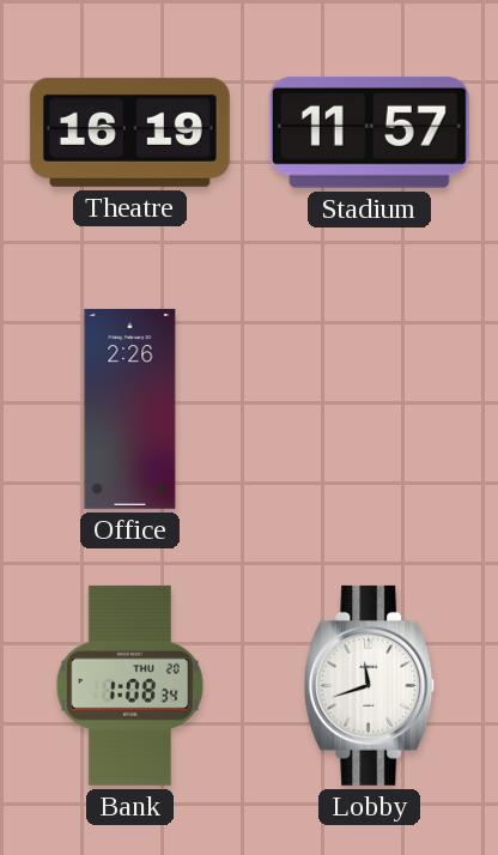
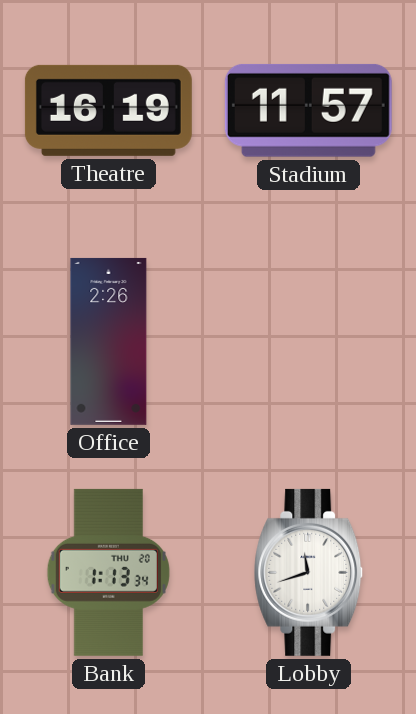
Bank: 1:08 -> 1:13
